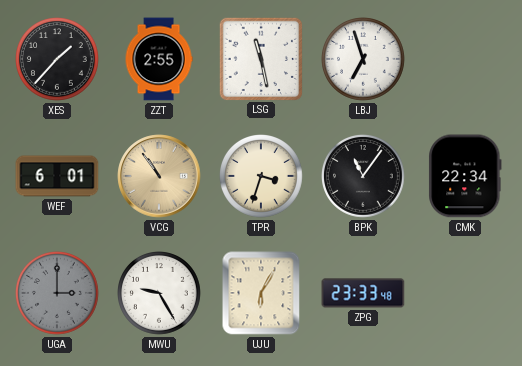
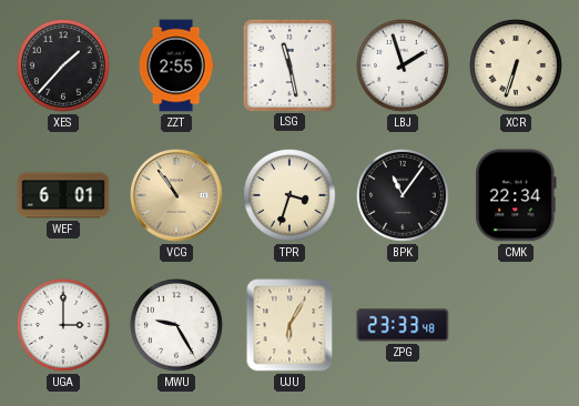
LBJ: 6:57 -> 1:57
XCR: none -> 6:33
UGA dial: grey -> white
